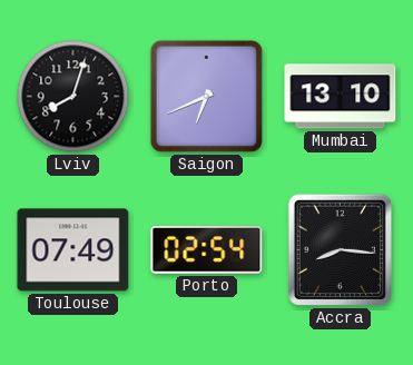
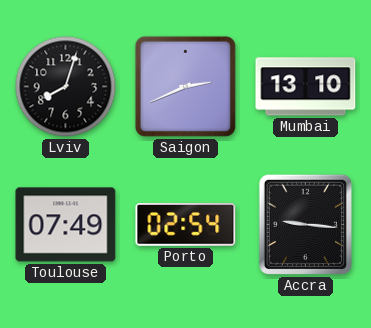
Saigon: 6:41 -> 2:41
Accra: 8:16 -> 9:16
